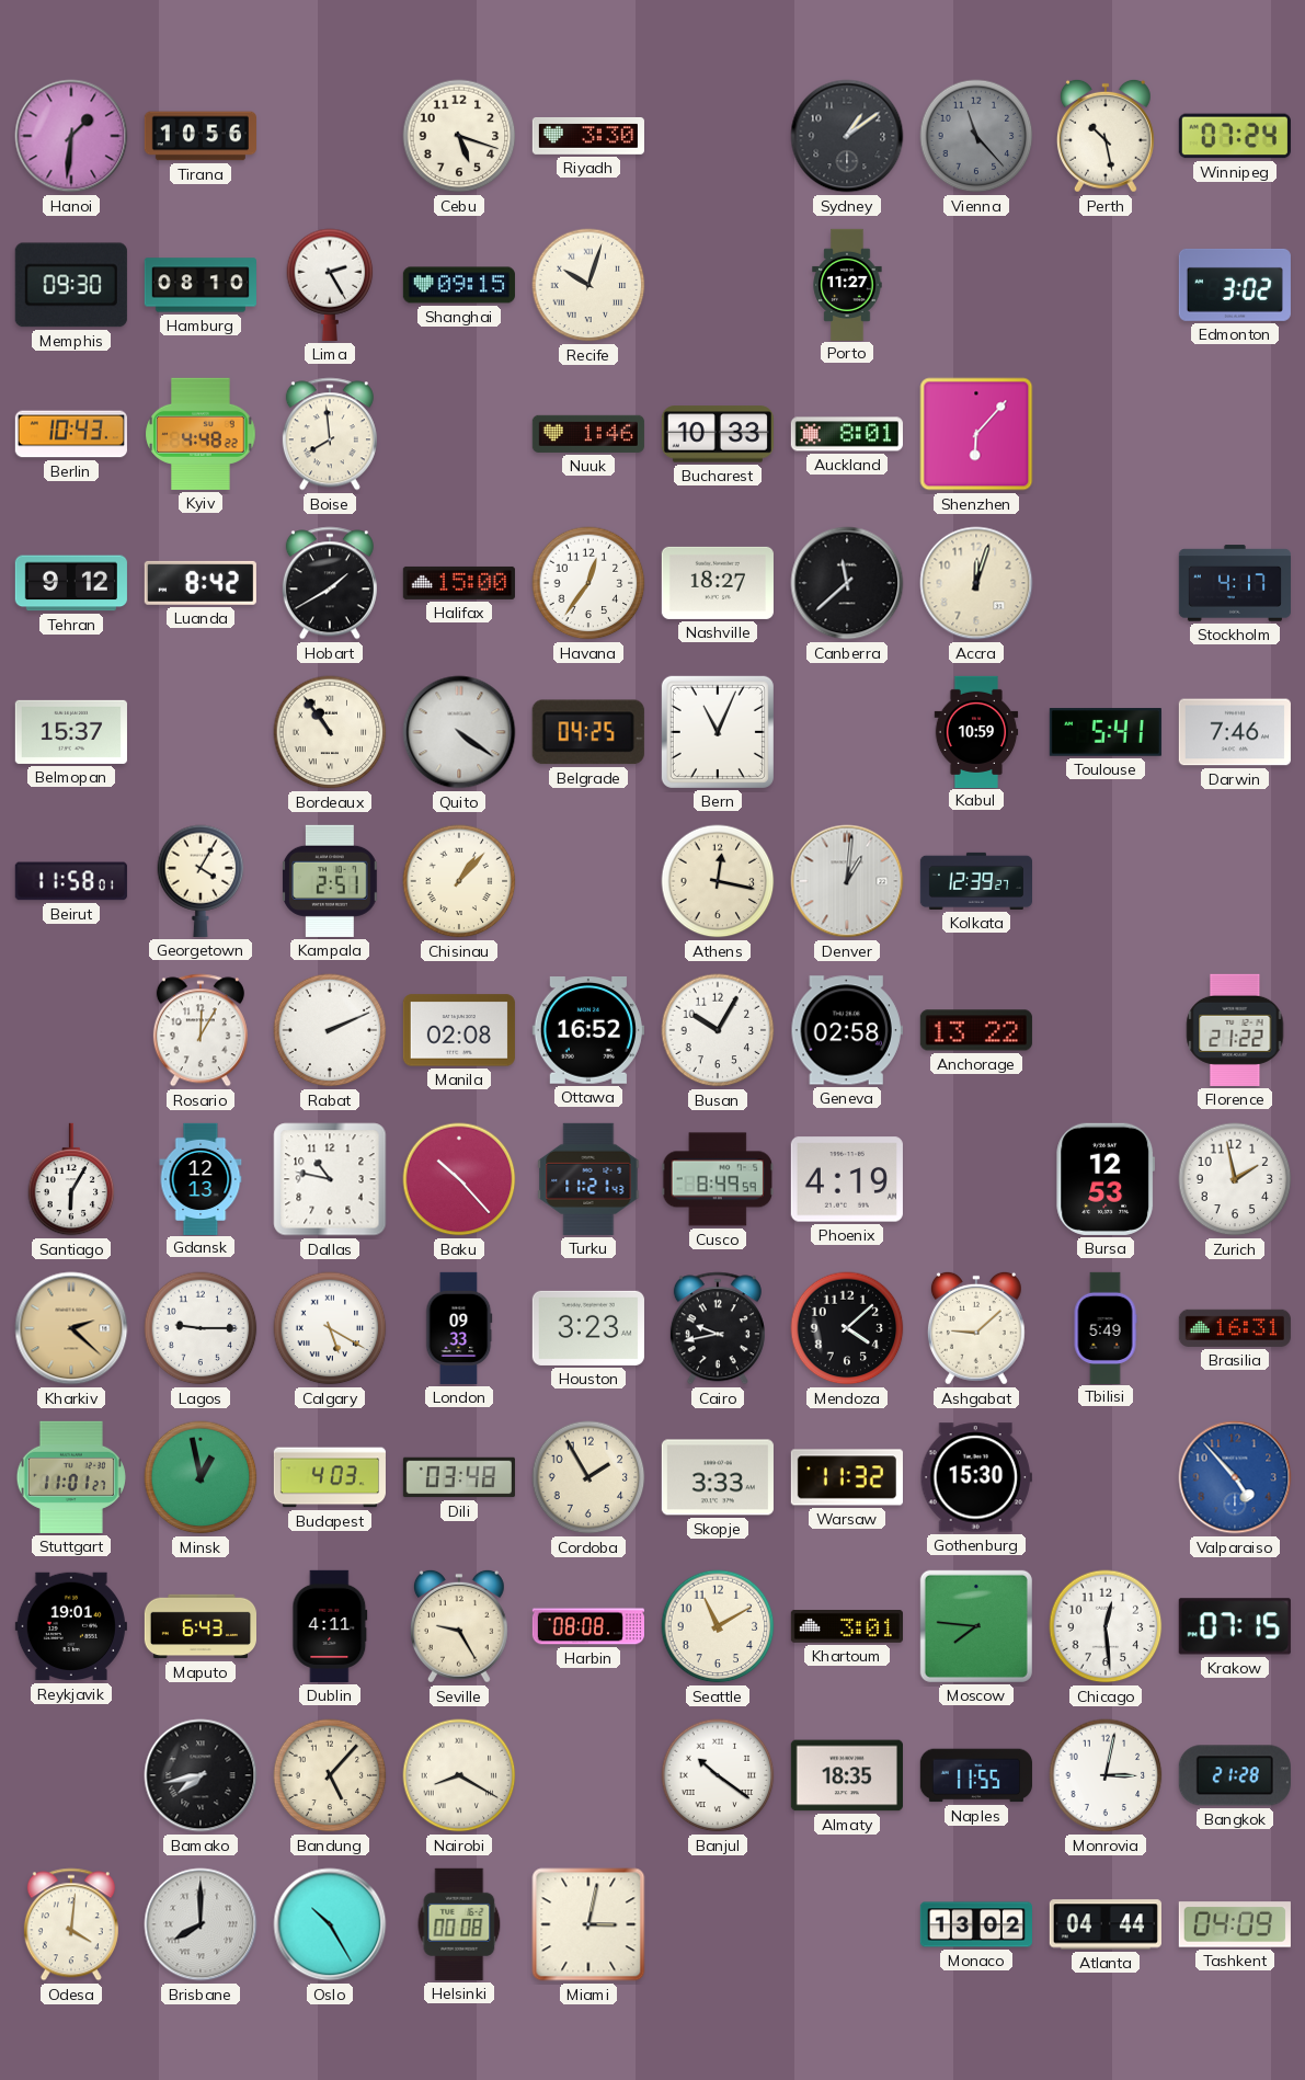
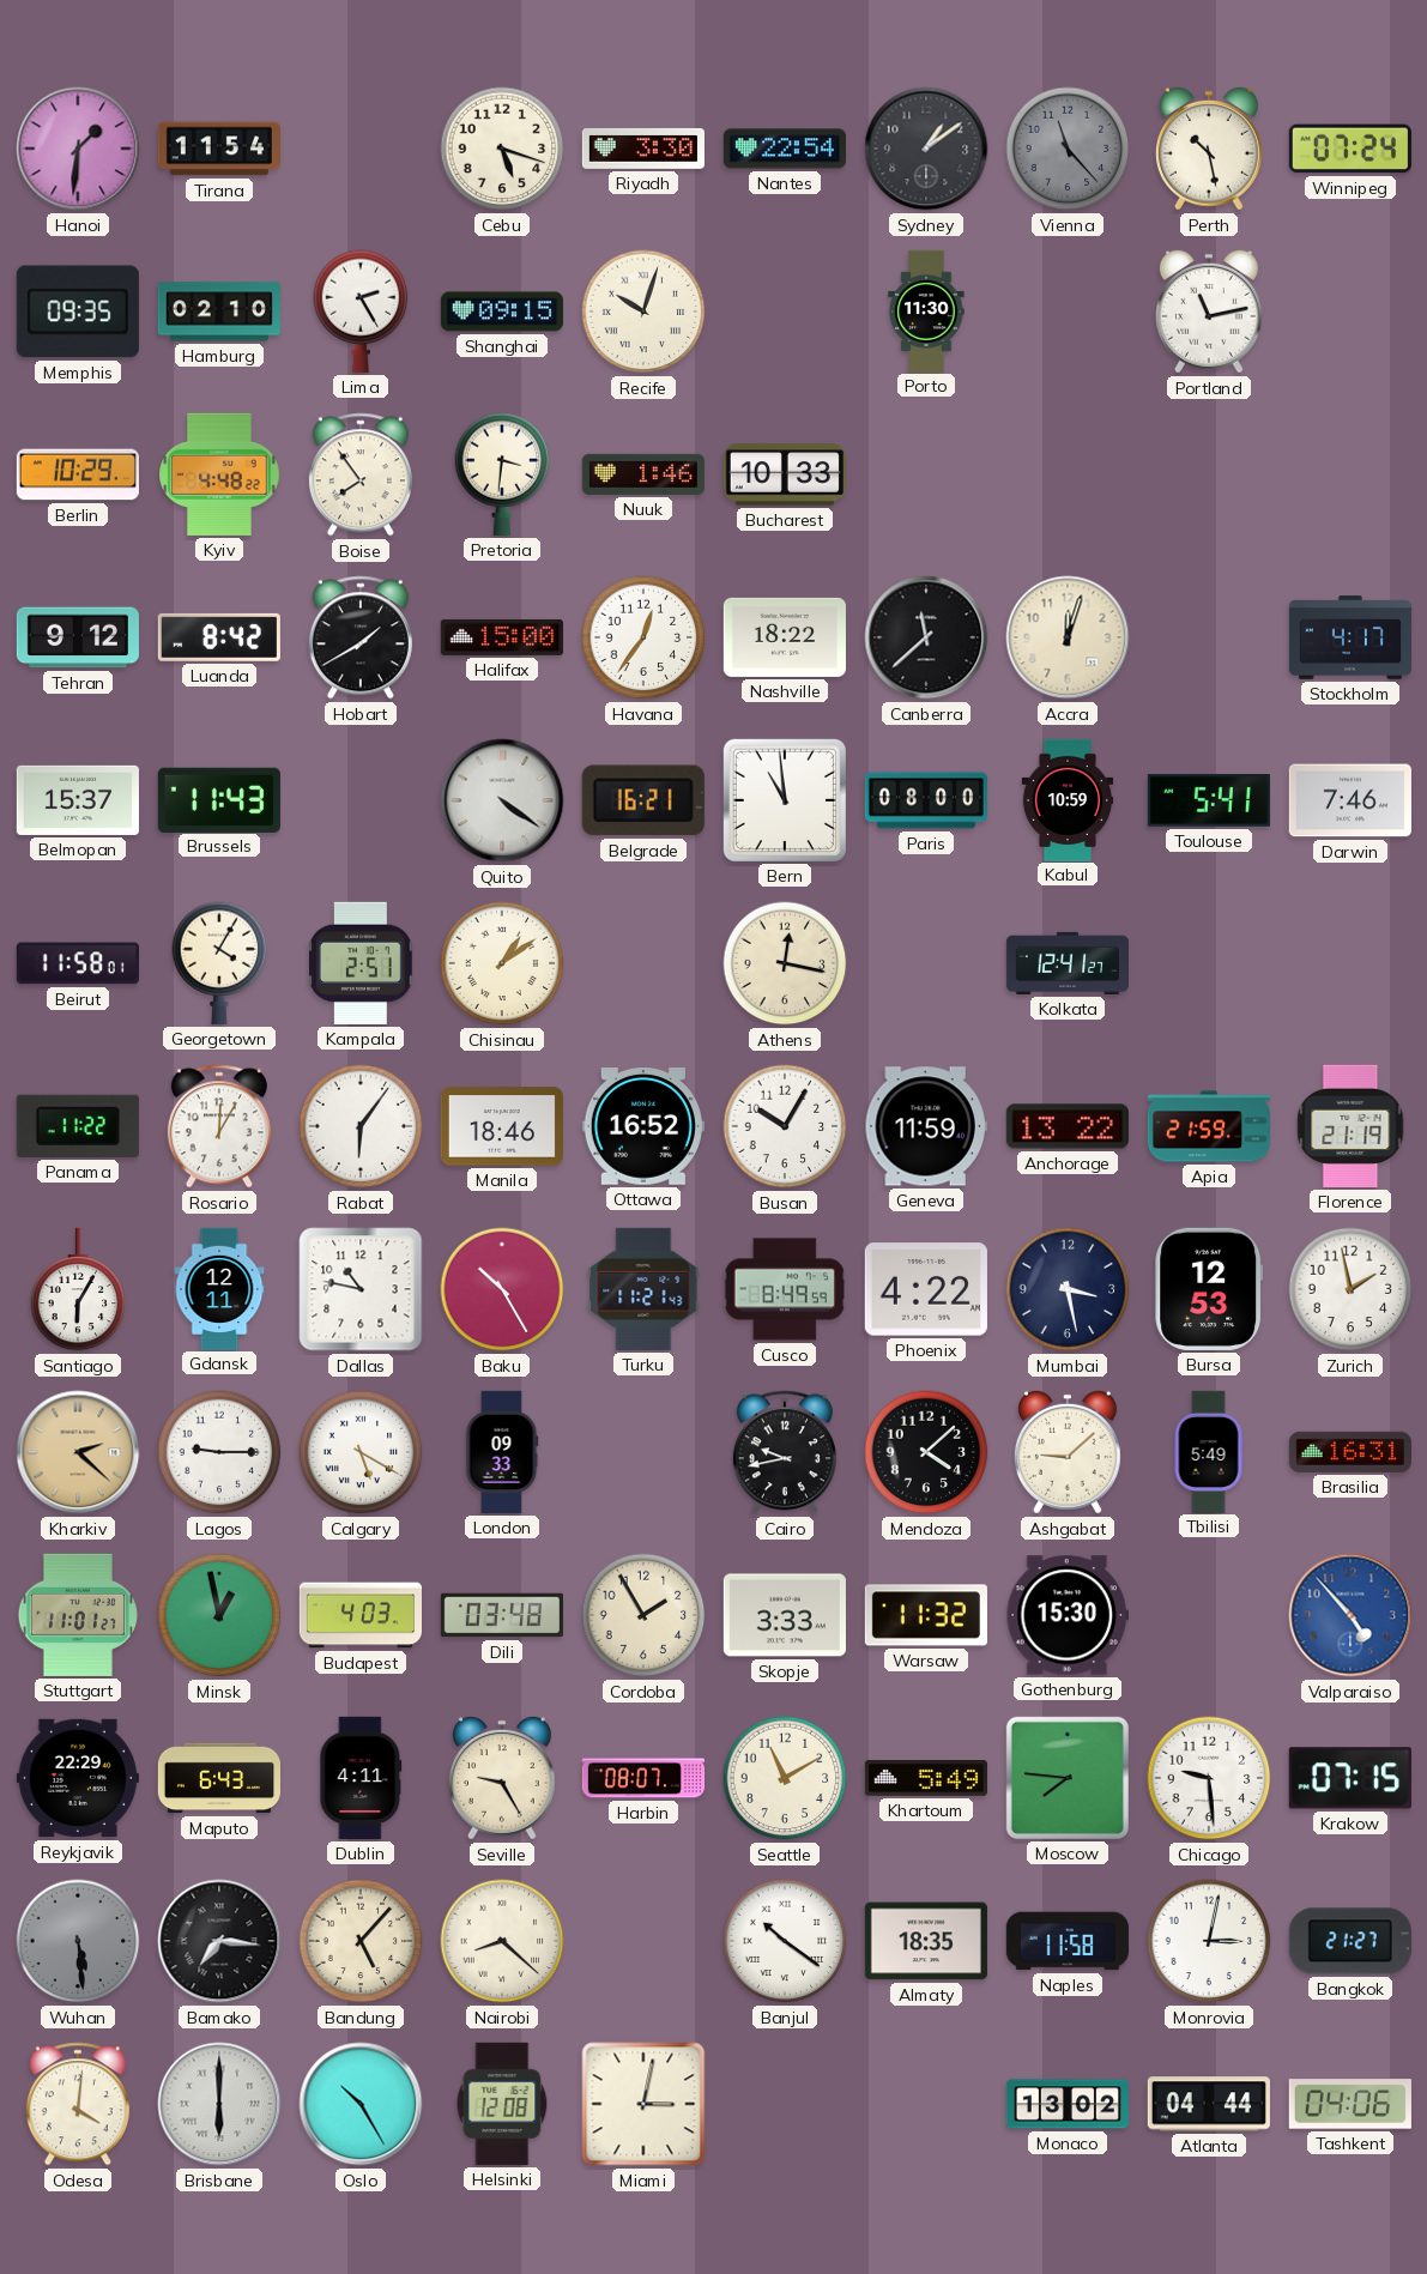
Tirana: 10:56 -> 11:54
Nantes: none -> 22:54
Memphis: 09:30 -> 09:35
Hamburg: 08:10 -> 02:10
Porto: 11:27 -> 11:30
Portland: none -> 11:13
Edmonton: 3:02 -> none
Berlin: 10:43 -> 10:29
Boise: 7:59 -> 7:54
Pretoria: none -> 3:31
Auckland: 8:01 -> none
Shenzhen: 6:07 -> none
Nashville: 18:27 -> 18:22
Brussels: none -> 11:43
Bordeaux: 10:54 -> none
Belgrade: 04:25 -> 16:21
Bern: 11:04 -> 10:59
Paris: none -> 08:00
Chisinau: 1:07 -> 1:09
Denver: 1:01 -> none
Kolkata: 12:39 -> 12:41
Panama: none -> 11:22
Rabat: 2:11 -> 6:06
Manila: 02:08 -> 18:46
Geneva: 02:58 -> 11:59
Apia: none -> 21:59
Florence: 21:22 -> 21:19
Gdansk: 12:13 -> 12:11
Baku: 10:23 -> 10:25
Phoenix: 4:19 -> 4:22
Mumbai: none -> 3:28
Houston: 3:23 -> none
Reykjavik: 19:01 -> 22:29
Harbin: 08:08 -> 08:07
Khartoum: 3:01 -> 5:49
Chicago: 12:29 -> 9:29
Wuhan: none -> 5:29
Bamako: 7:43 -> 7:16
Nairobi: 8:20 -> 8:22
Naples: 11:55 -> 11:58
Bangkok: 21:28 -> 21:27
Brisbane: 8:00 -> 6:00
Helsinki: 00:08 -> 12:08
Tashkent: 04:09 -> 04:06
